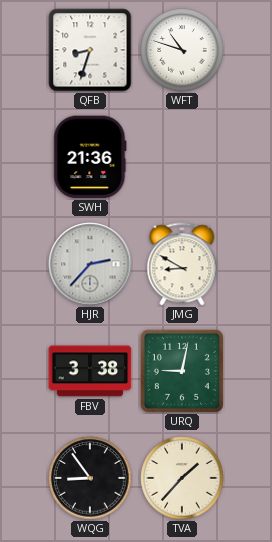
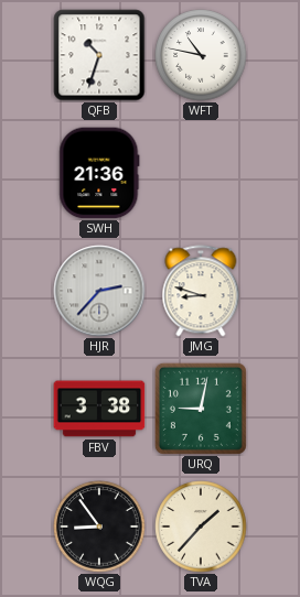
QFB: 8:33 -> 10:33
WFT: 10:48 -> 10:47
JMG: 8:50 -> 8:48
